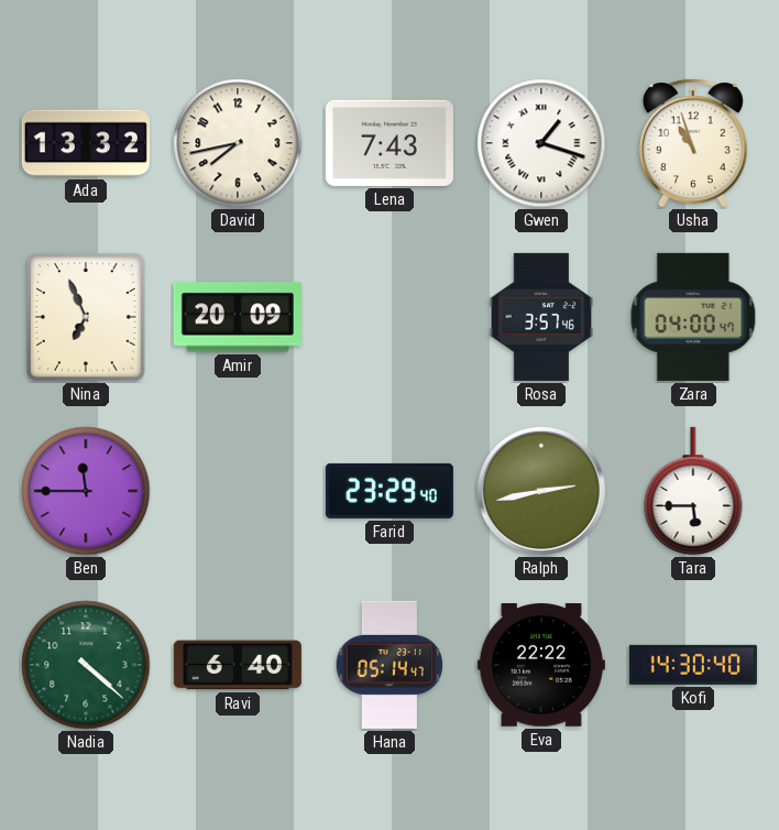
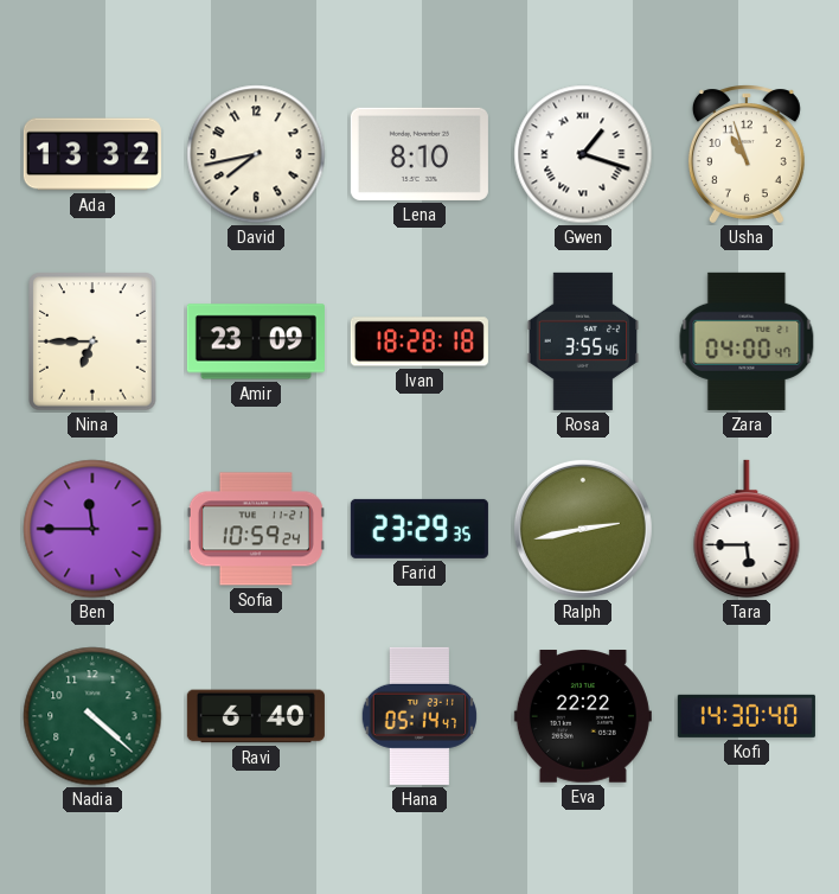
Lena: 7:43 -> 8:10
Nina: 6:56 -> 6:45
Amir: 20:09 -> 23:09
Ivan: none -> 18:28
Rosa: 3:57 -> 3:55
Sofia: none -> 10:59
Farid: 23:29:40 -> 23:29:35
